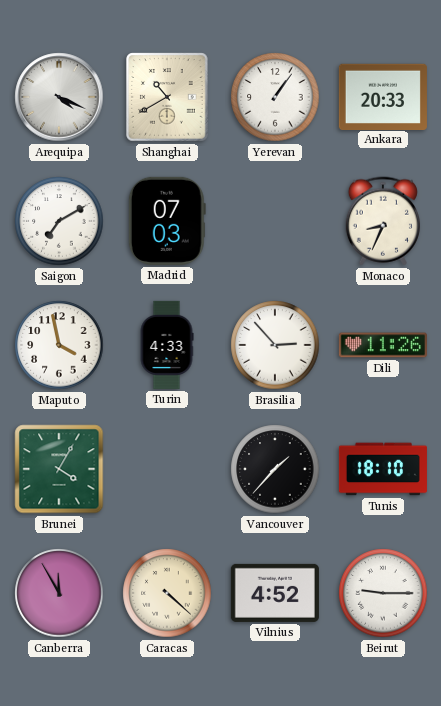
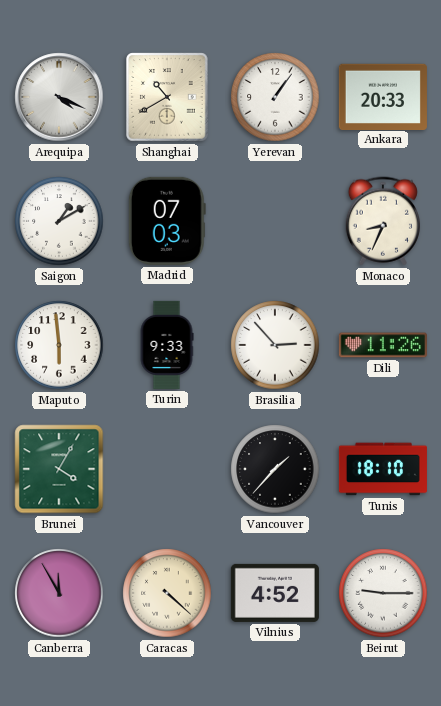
Saigon: 7:10 -> 1:10
Maputo: 3:58 -> 5:59
Turin: 4:33 -> 9:33
